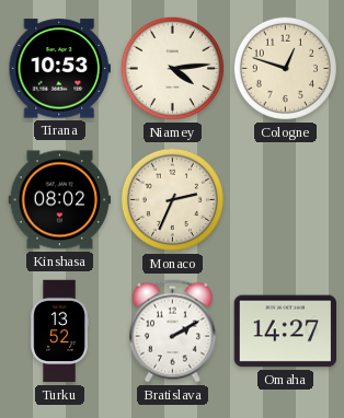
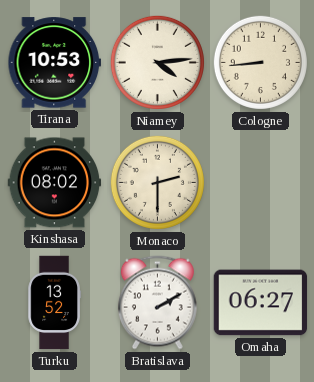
Cologne: 12:48 -> 8:44
Monaco: 2:34 -> 2:30
Omaha: 14:27 -> 06:27
